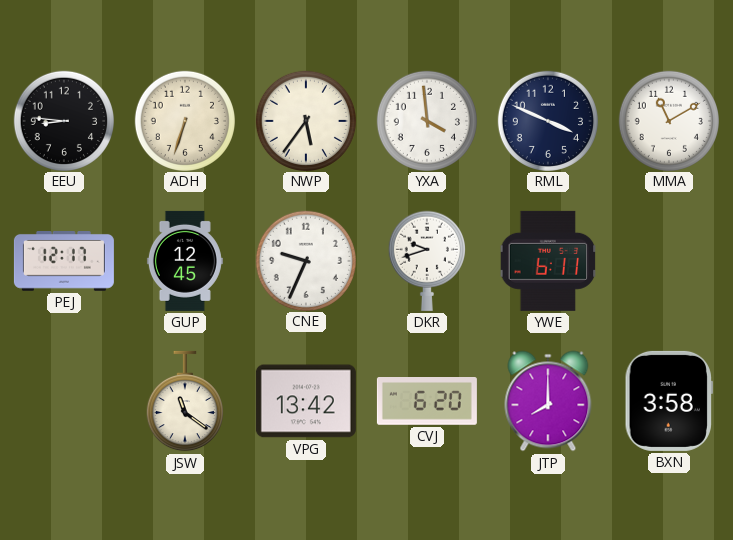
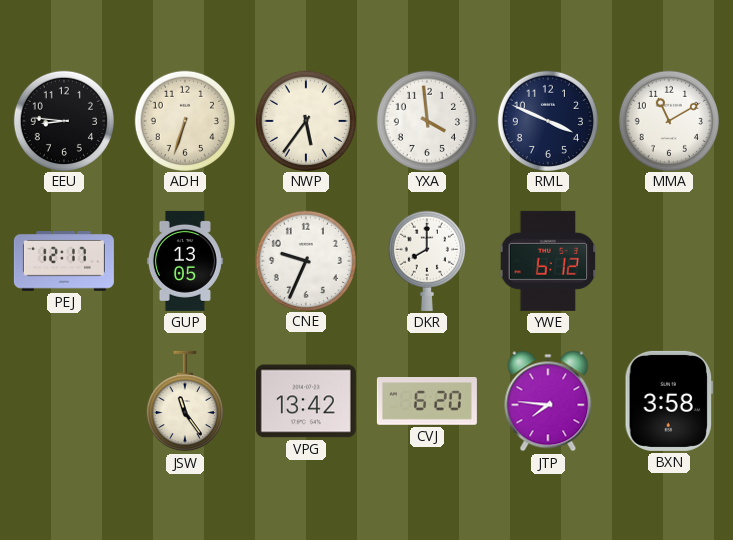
GUP: 12:45 -> 13:05
DKR: 9:42 -> 8:00
YWE: 6:11 -> 6:12
JSW: 11:21 -> 11:24
JTP: 8:00 -> 7:46
